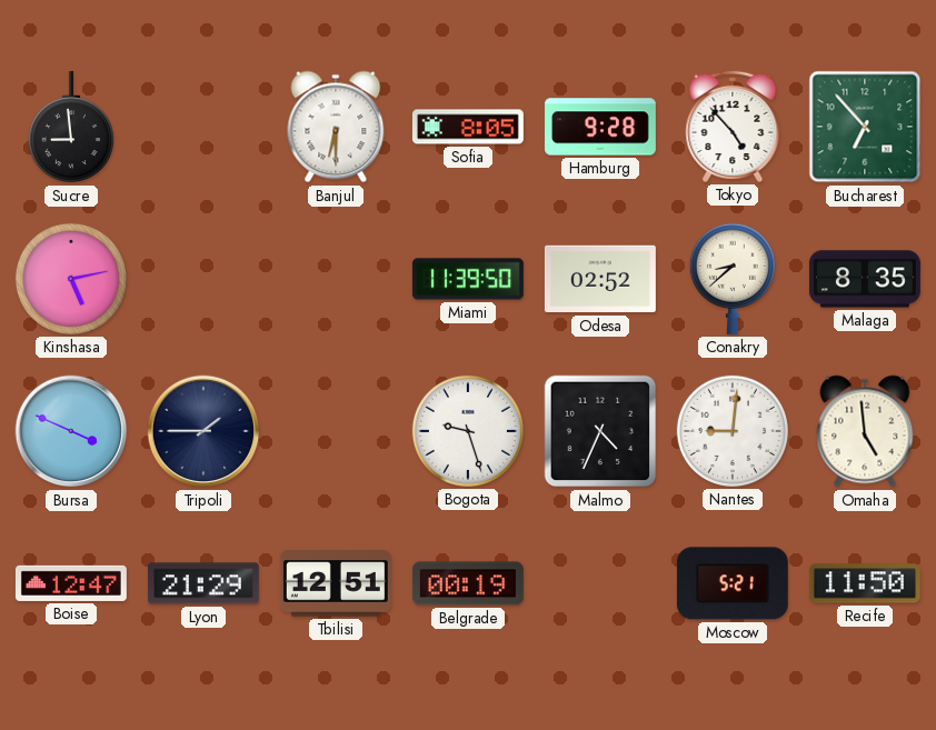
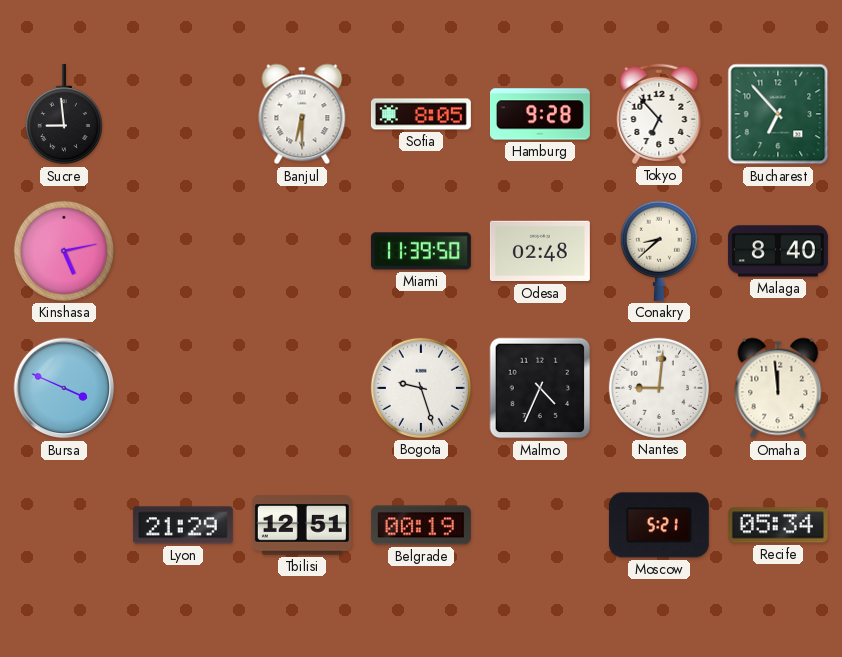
Tokyo: 4:53 -> 6:53
Odesa: 02:52 -> 02:48
Malaga: 8:35 -> 8:40
Tripoli: 1:45 -> none
Omaha: 4:59 -> 11:59
Boise: 12:47 -> none
Recife: 11:50 -> 05:34
